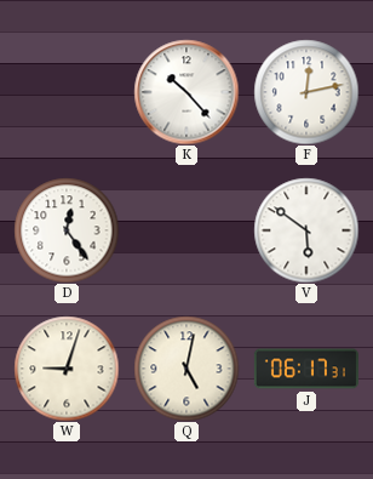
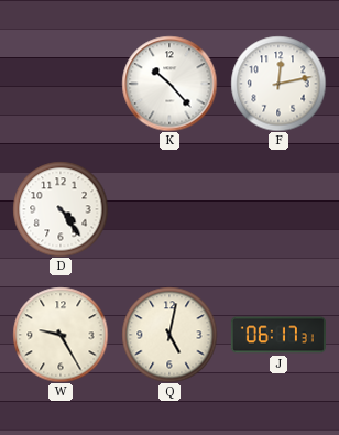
D: 12:24 -> 4:24
V: 5:51 -> none
W: 9:03 -> 9:25
